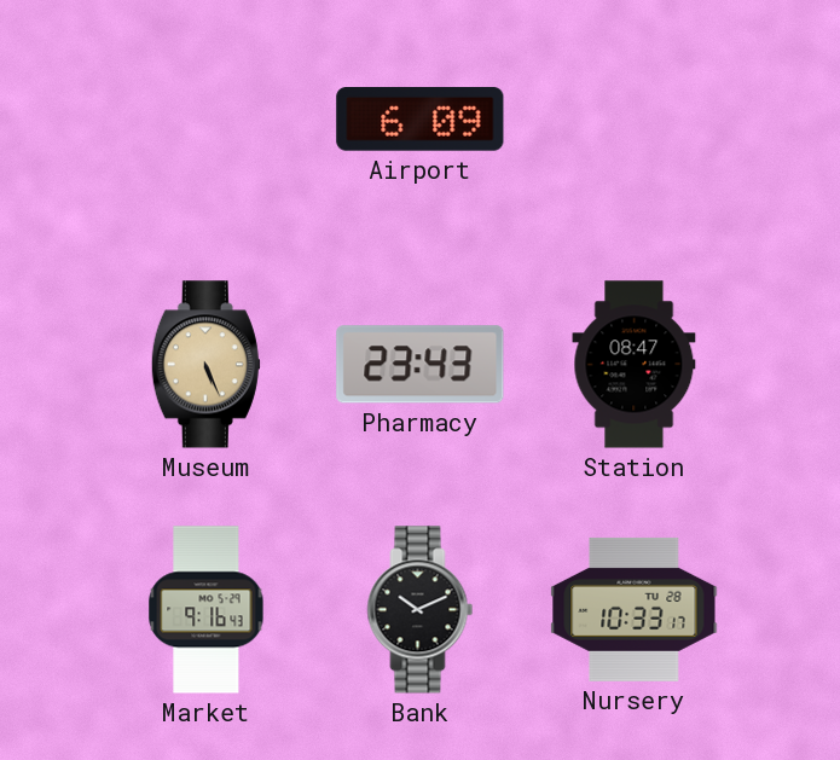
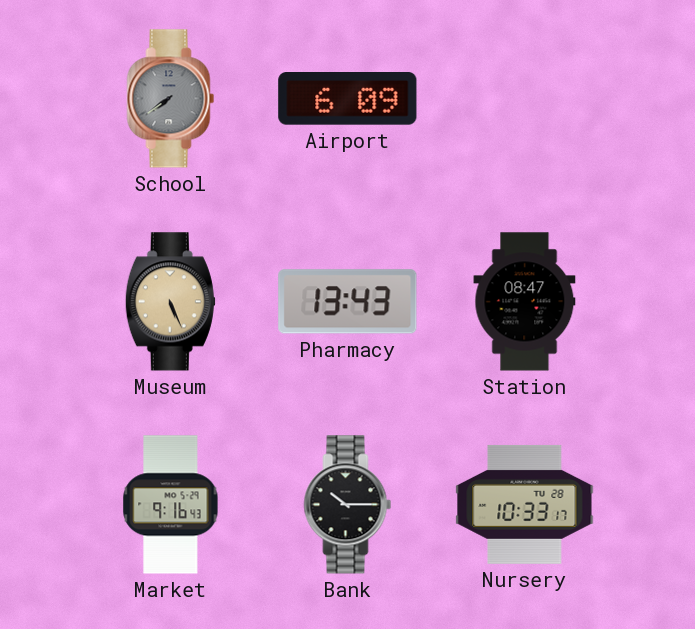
School: none -> 7:39
Pharmacy: 23:43 -> 13:43
Bank: 10:11 -> 10:15
